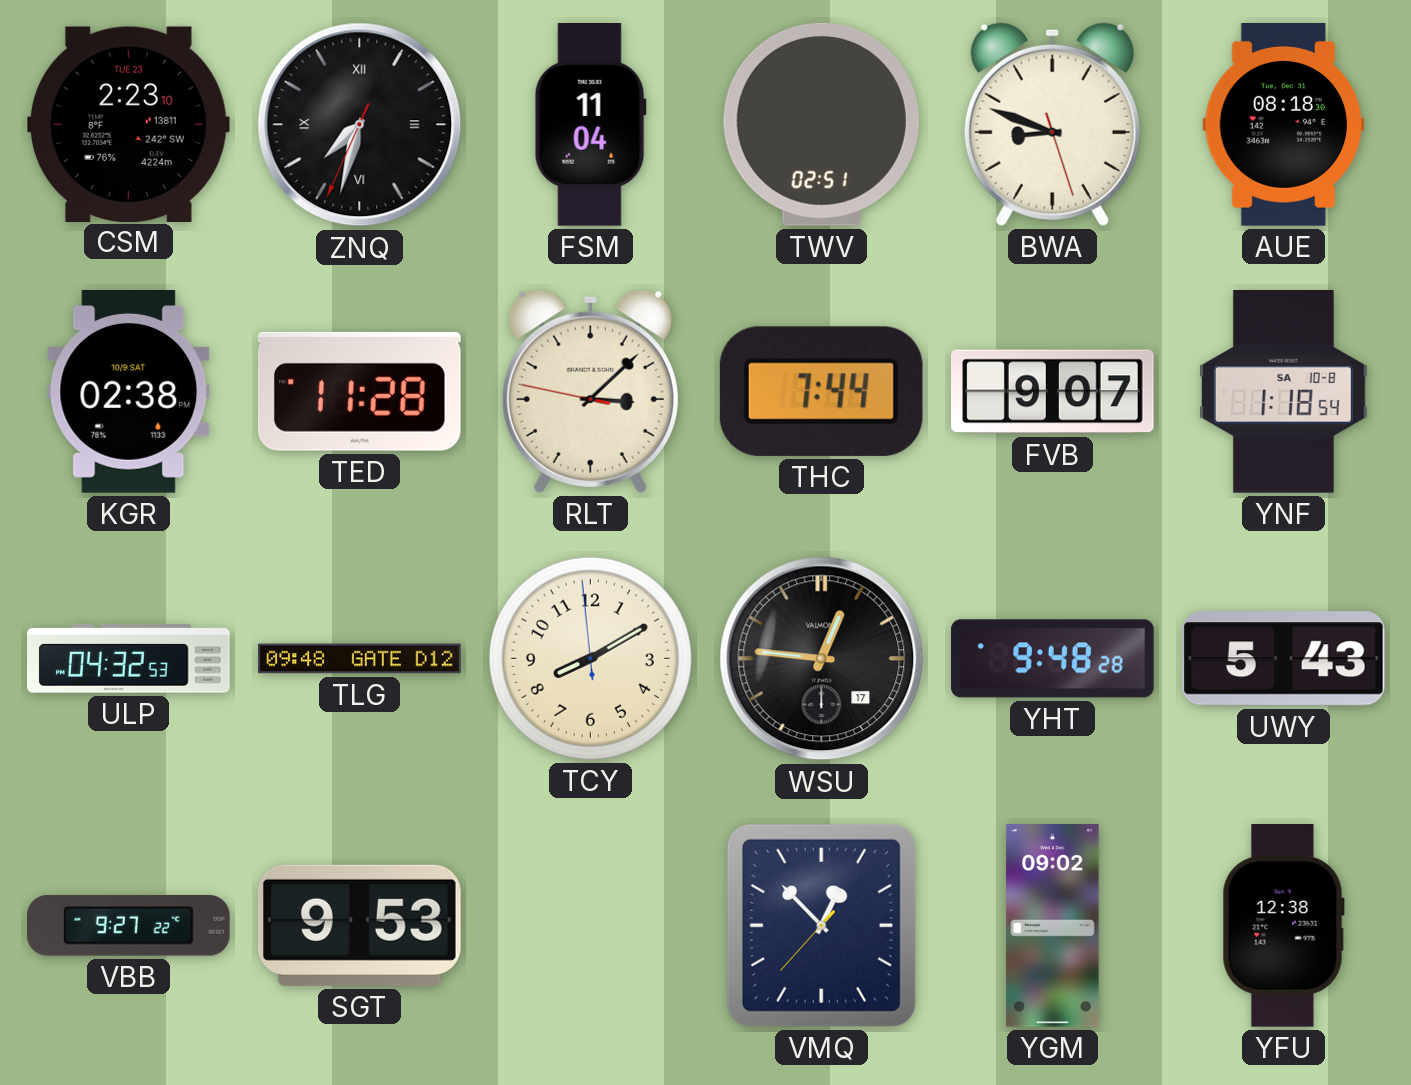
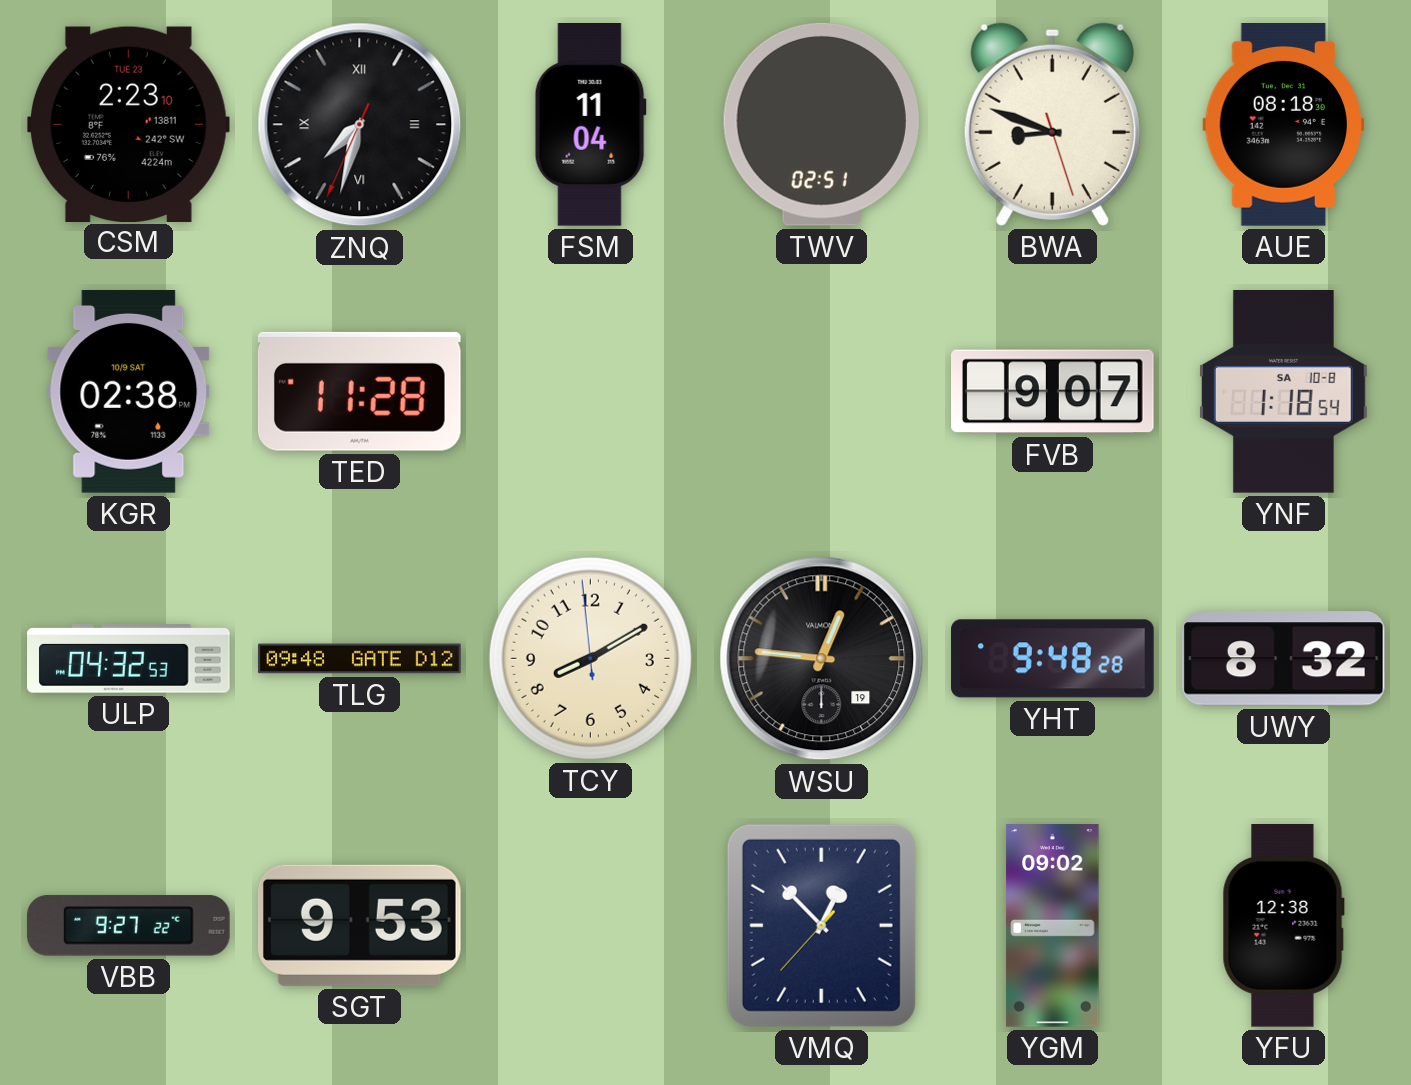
RLT: 3:07 -> none
THC: 7:44 -> none
WSU date: 17 -> 19
UWY: 5:43 -> 8:32
